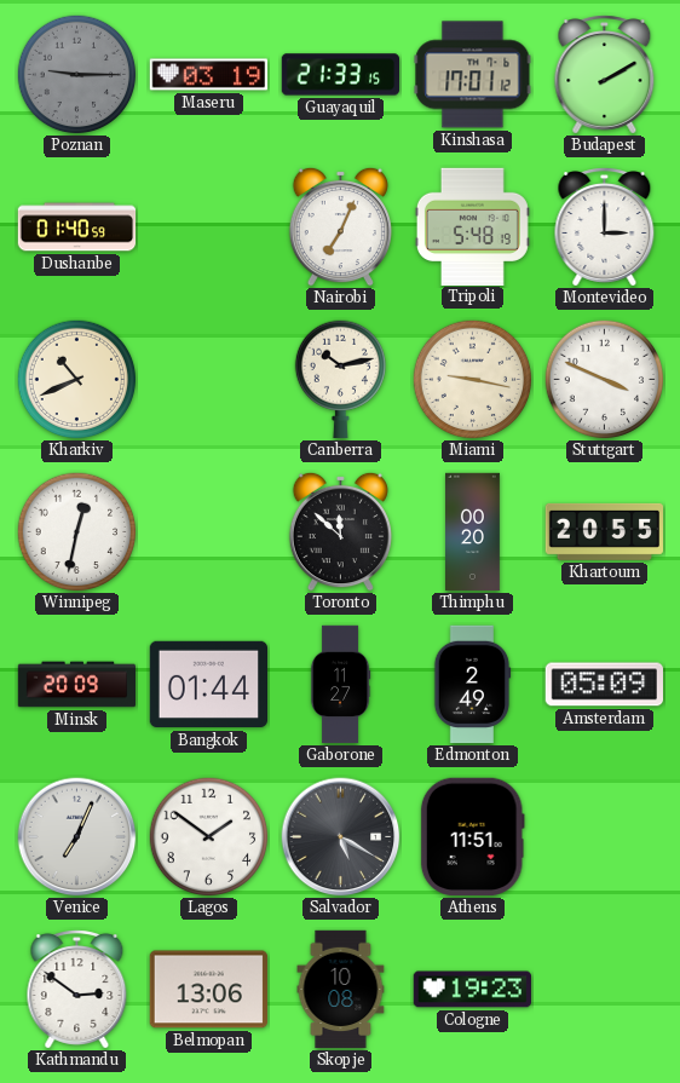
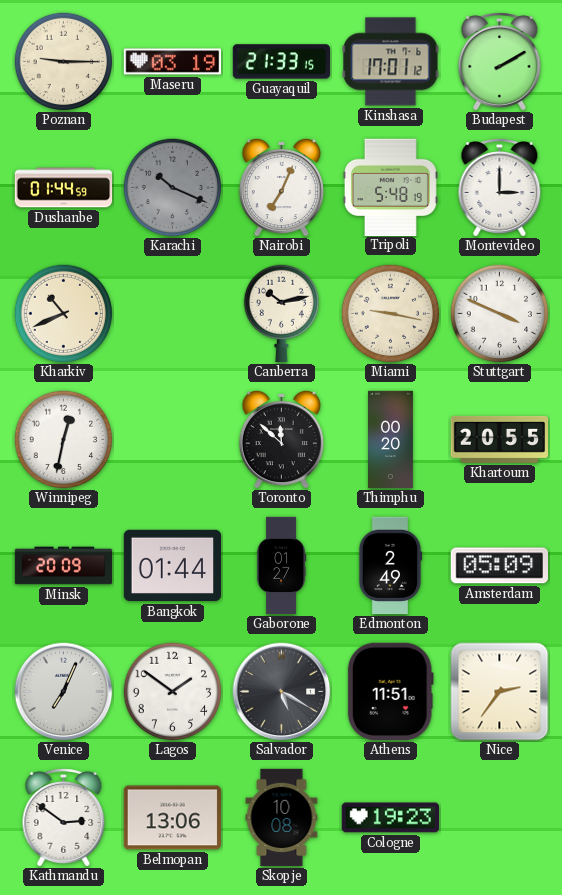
Poznan dial: grey -> cream
Dushanbe: 01:40 -> 01:44
Karachi: none -> 10:19
Gaborone: 11:27 -> 01:27
Nice: none -> 2:36
